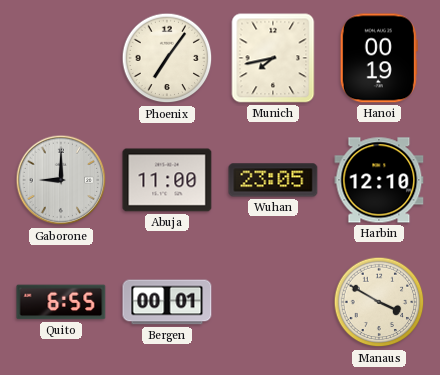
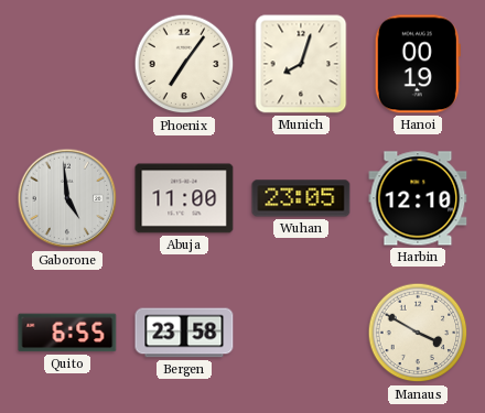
Munich: 7:43 -> 8:03
Gaborone: 9:00 -> 4:59
Bergen: 00:01 -> 23:58
